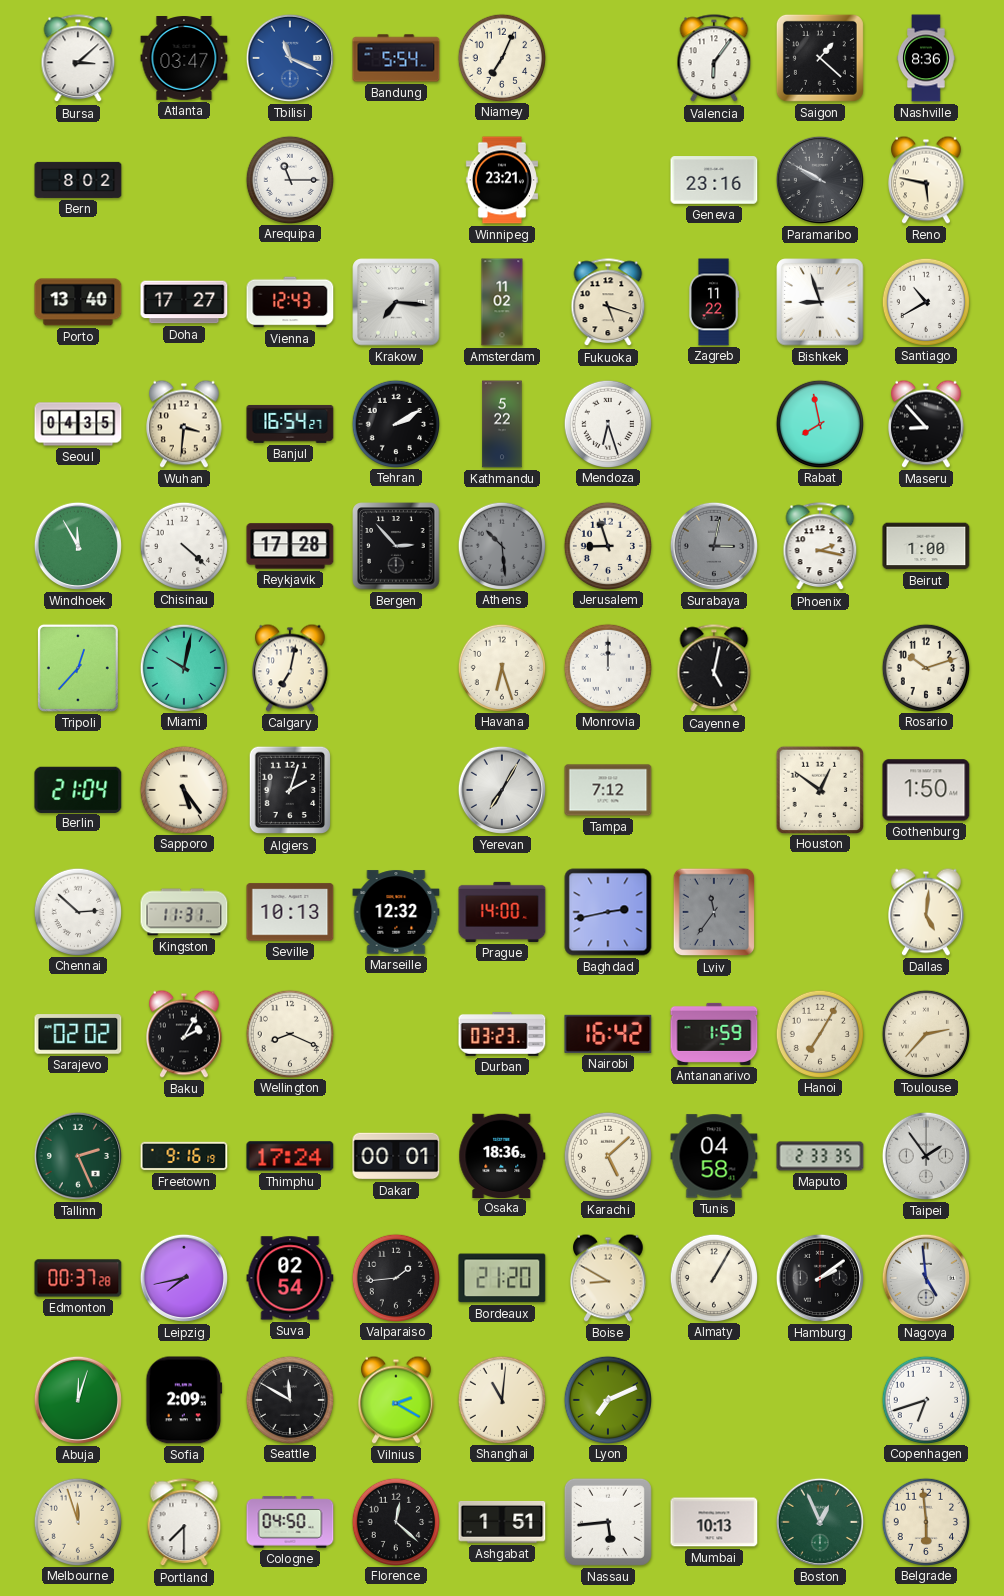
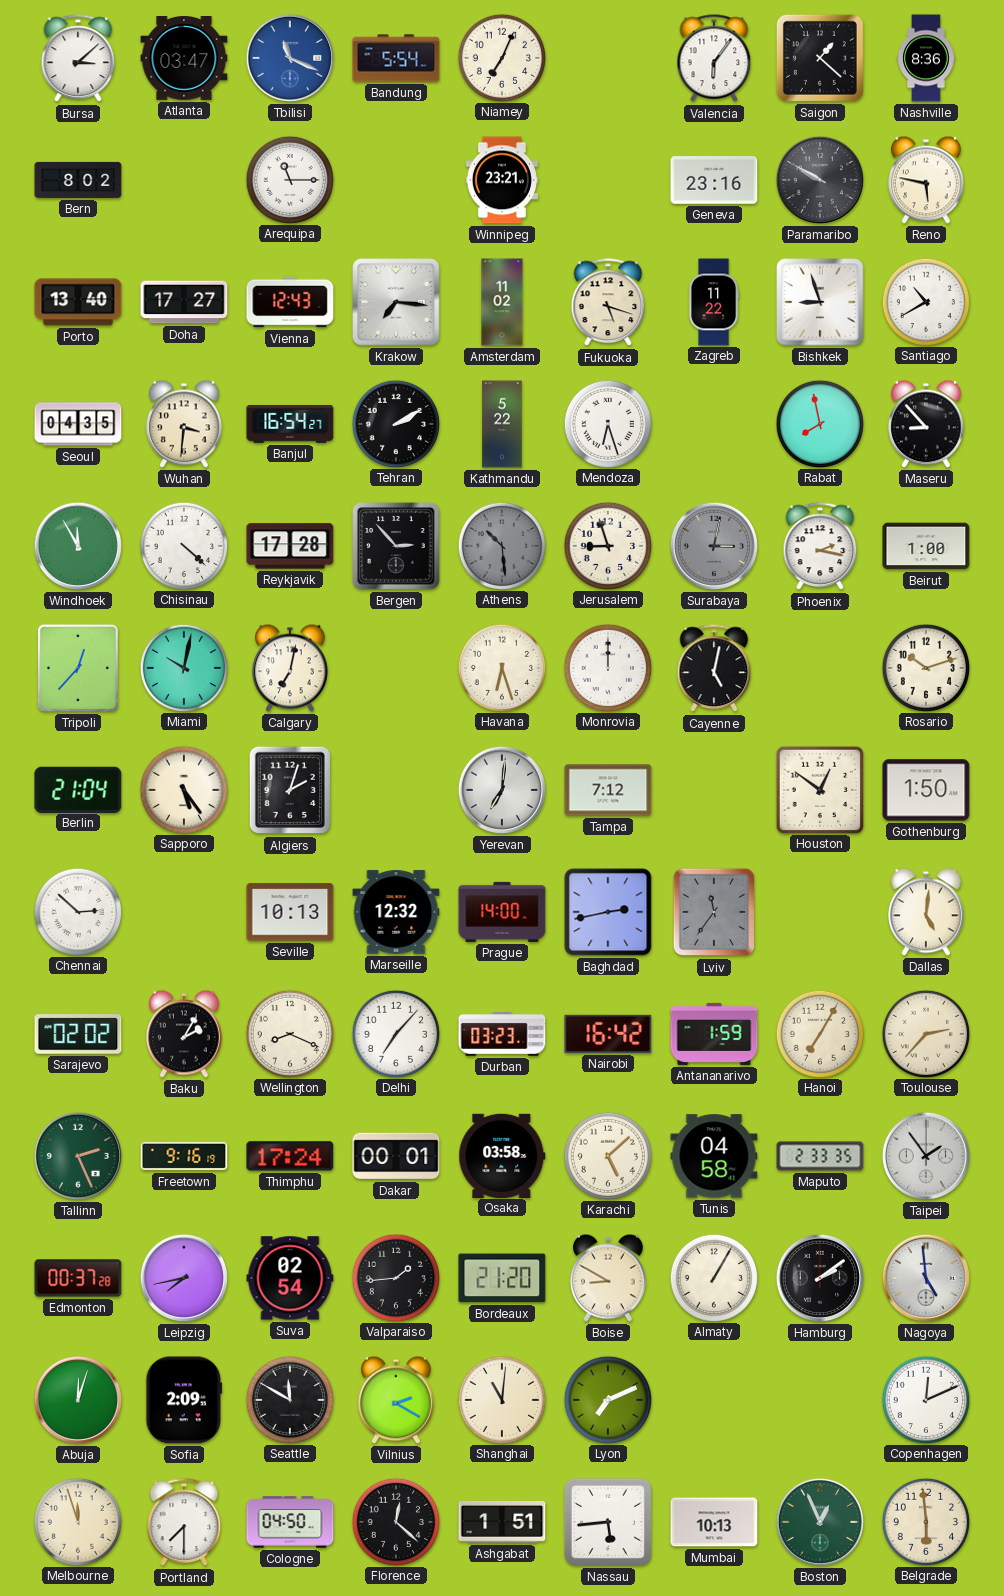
Yerevan: 7:05 -> 7:01
Kingston: 11:31 -> none
Delhi: none -> 7:07
Osaka: 18:36 -> 03:58
Copenhagen: 6:42 -> 12:11
